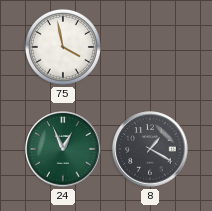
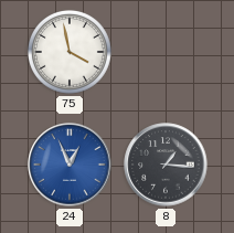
24 dial: green -> blue
8: 1:20 -> 1:16
